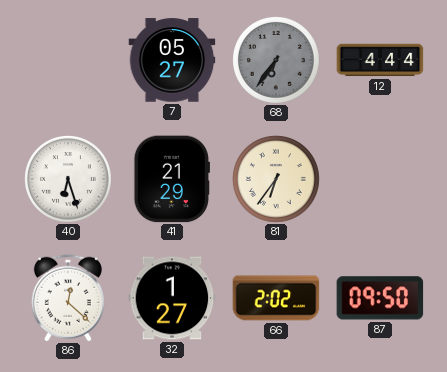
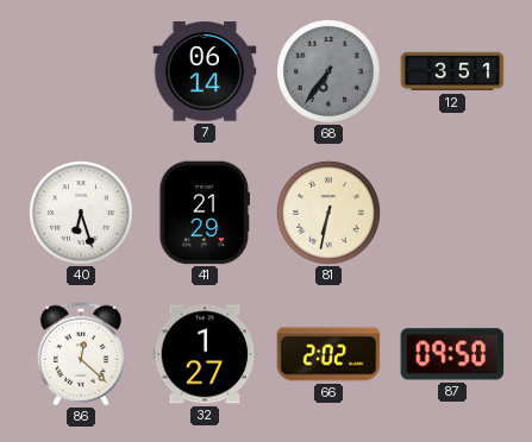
7: 05:27 -> 06:14
12: 4:44 -> 3:51
81: 6:36 -> 6:32
